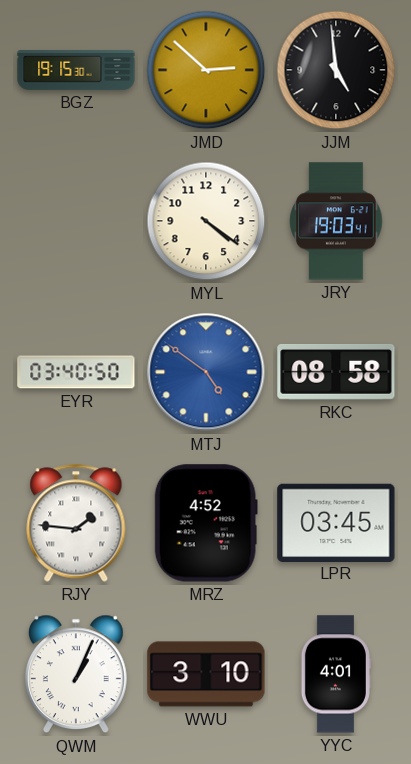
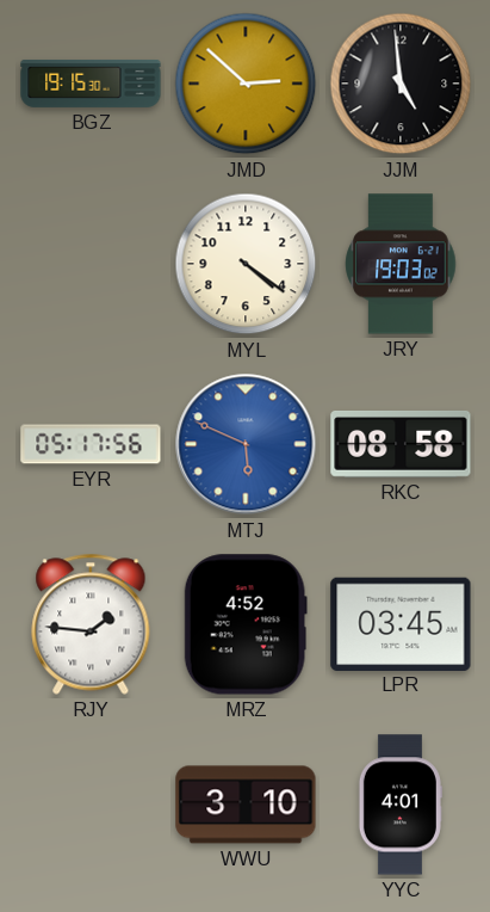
JRY: 19:03:41 -> 19:03:02
EYR: 03:40 -> 05:17
MTJ: 4:51 -> 5:49
QWM: 1:04 -> none
